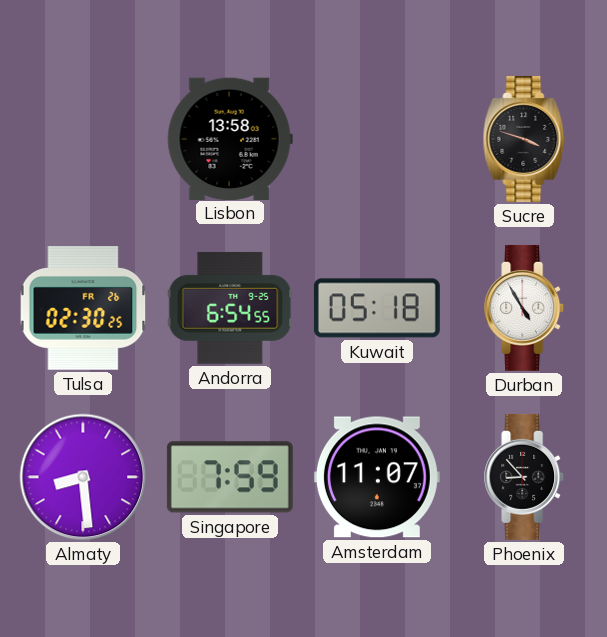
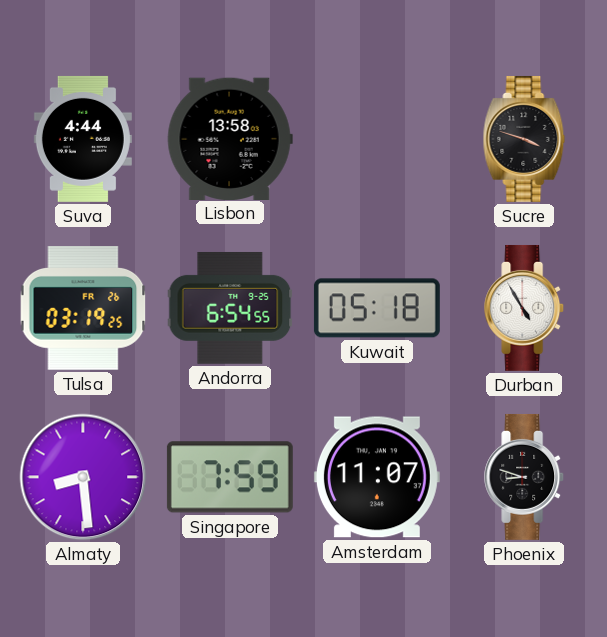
Suva: none -> 4:44
Tulsa: 02:30 -> 03:19
Phoenix: 8:53 -> 8:48
